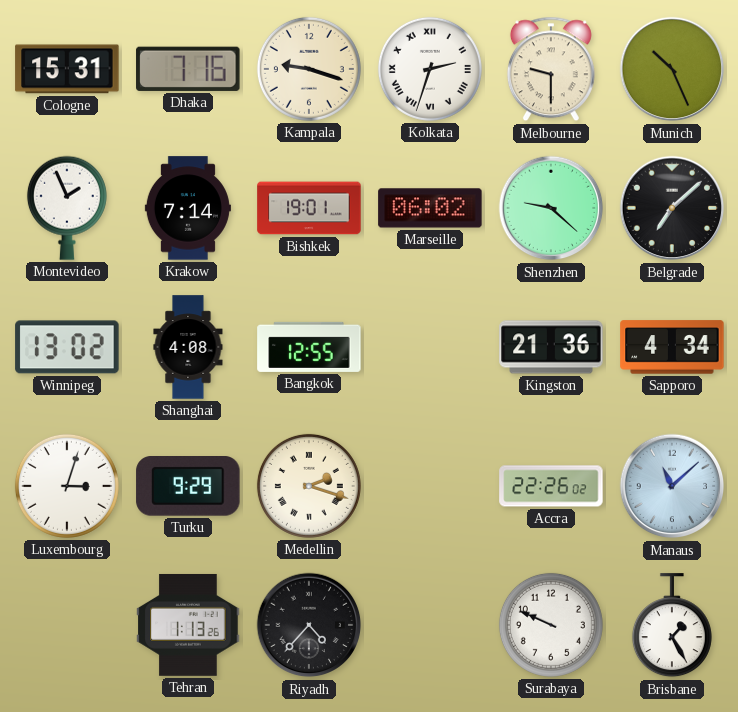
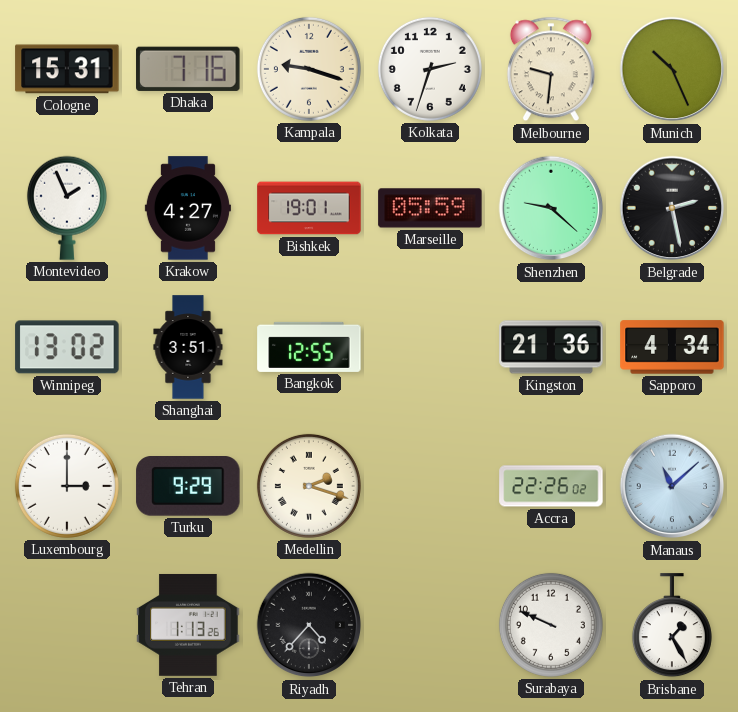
Kolkata numerals: Roman -> Arabic
Melbourne: 9:30 -> 9:31
Krakow: 7:14 -> 4:27
Marseille: 06:02 -> 05:59
Belgrade: 7:08 -> 2:28
Shanghai: 4:08 -> 3:51
Luxembourg: 3:03 -> 3:00
